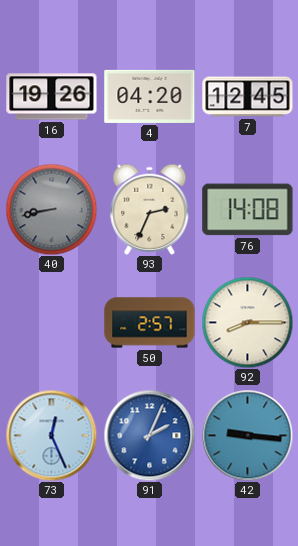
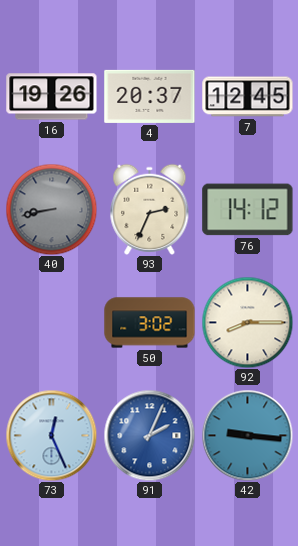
4: 04:20 -> 20:37
76: 14:08 -> 14:12
50: 2:57 -> 3:02
